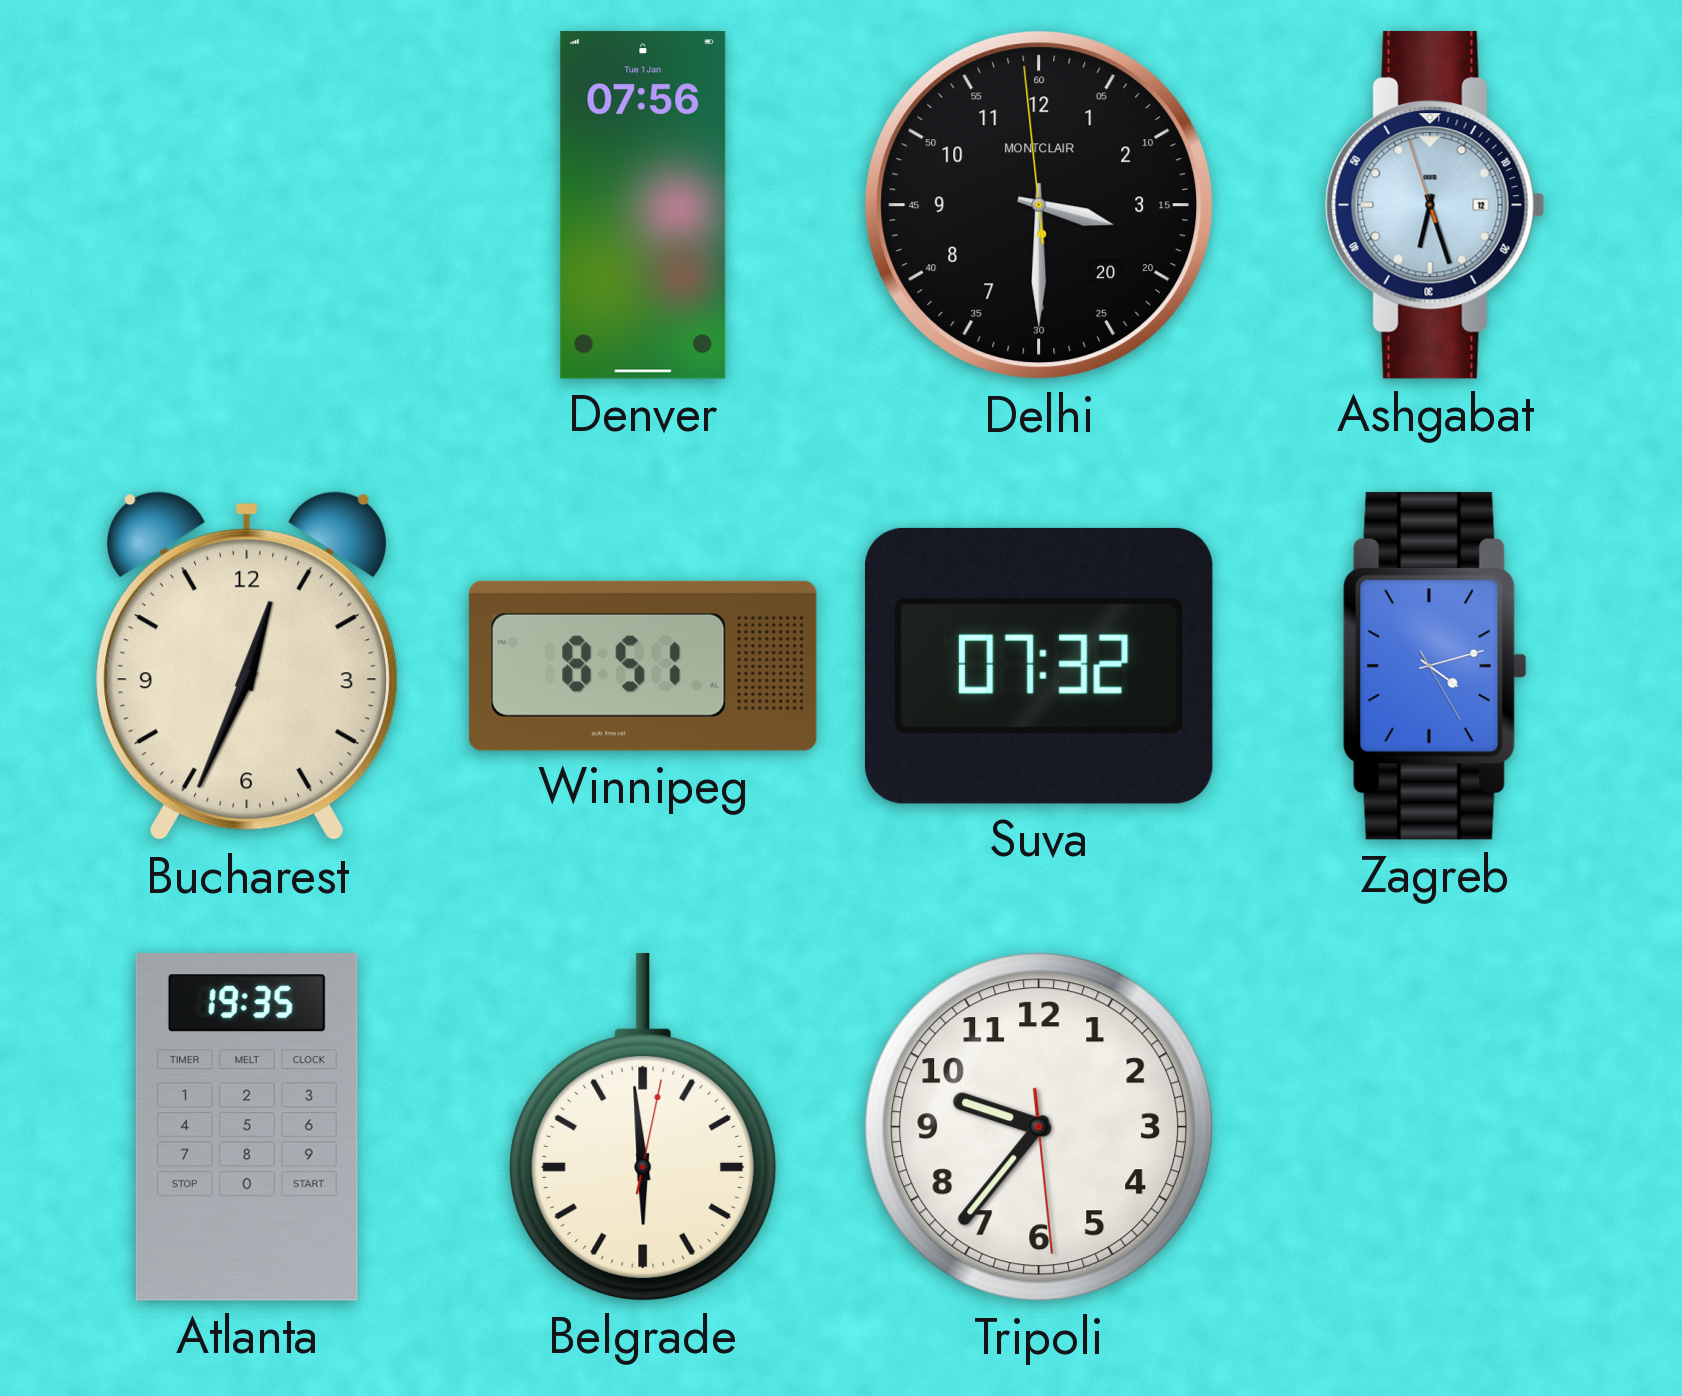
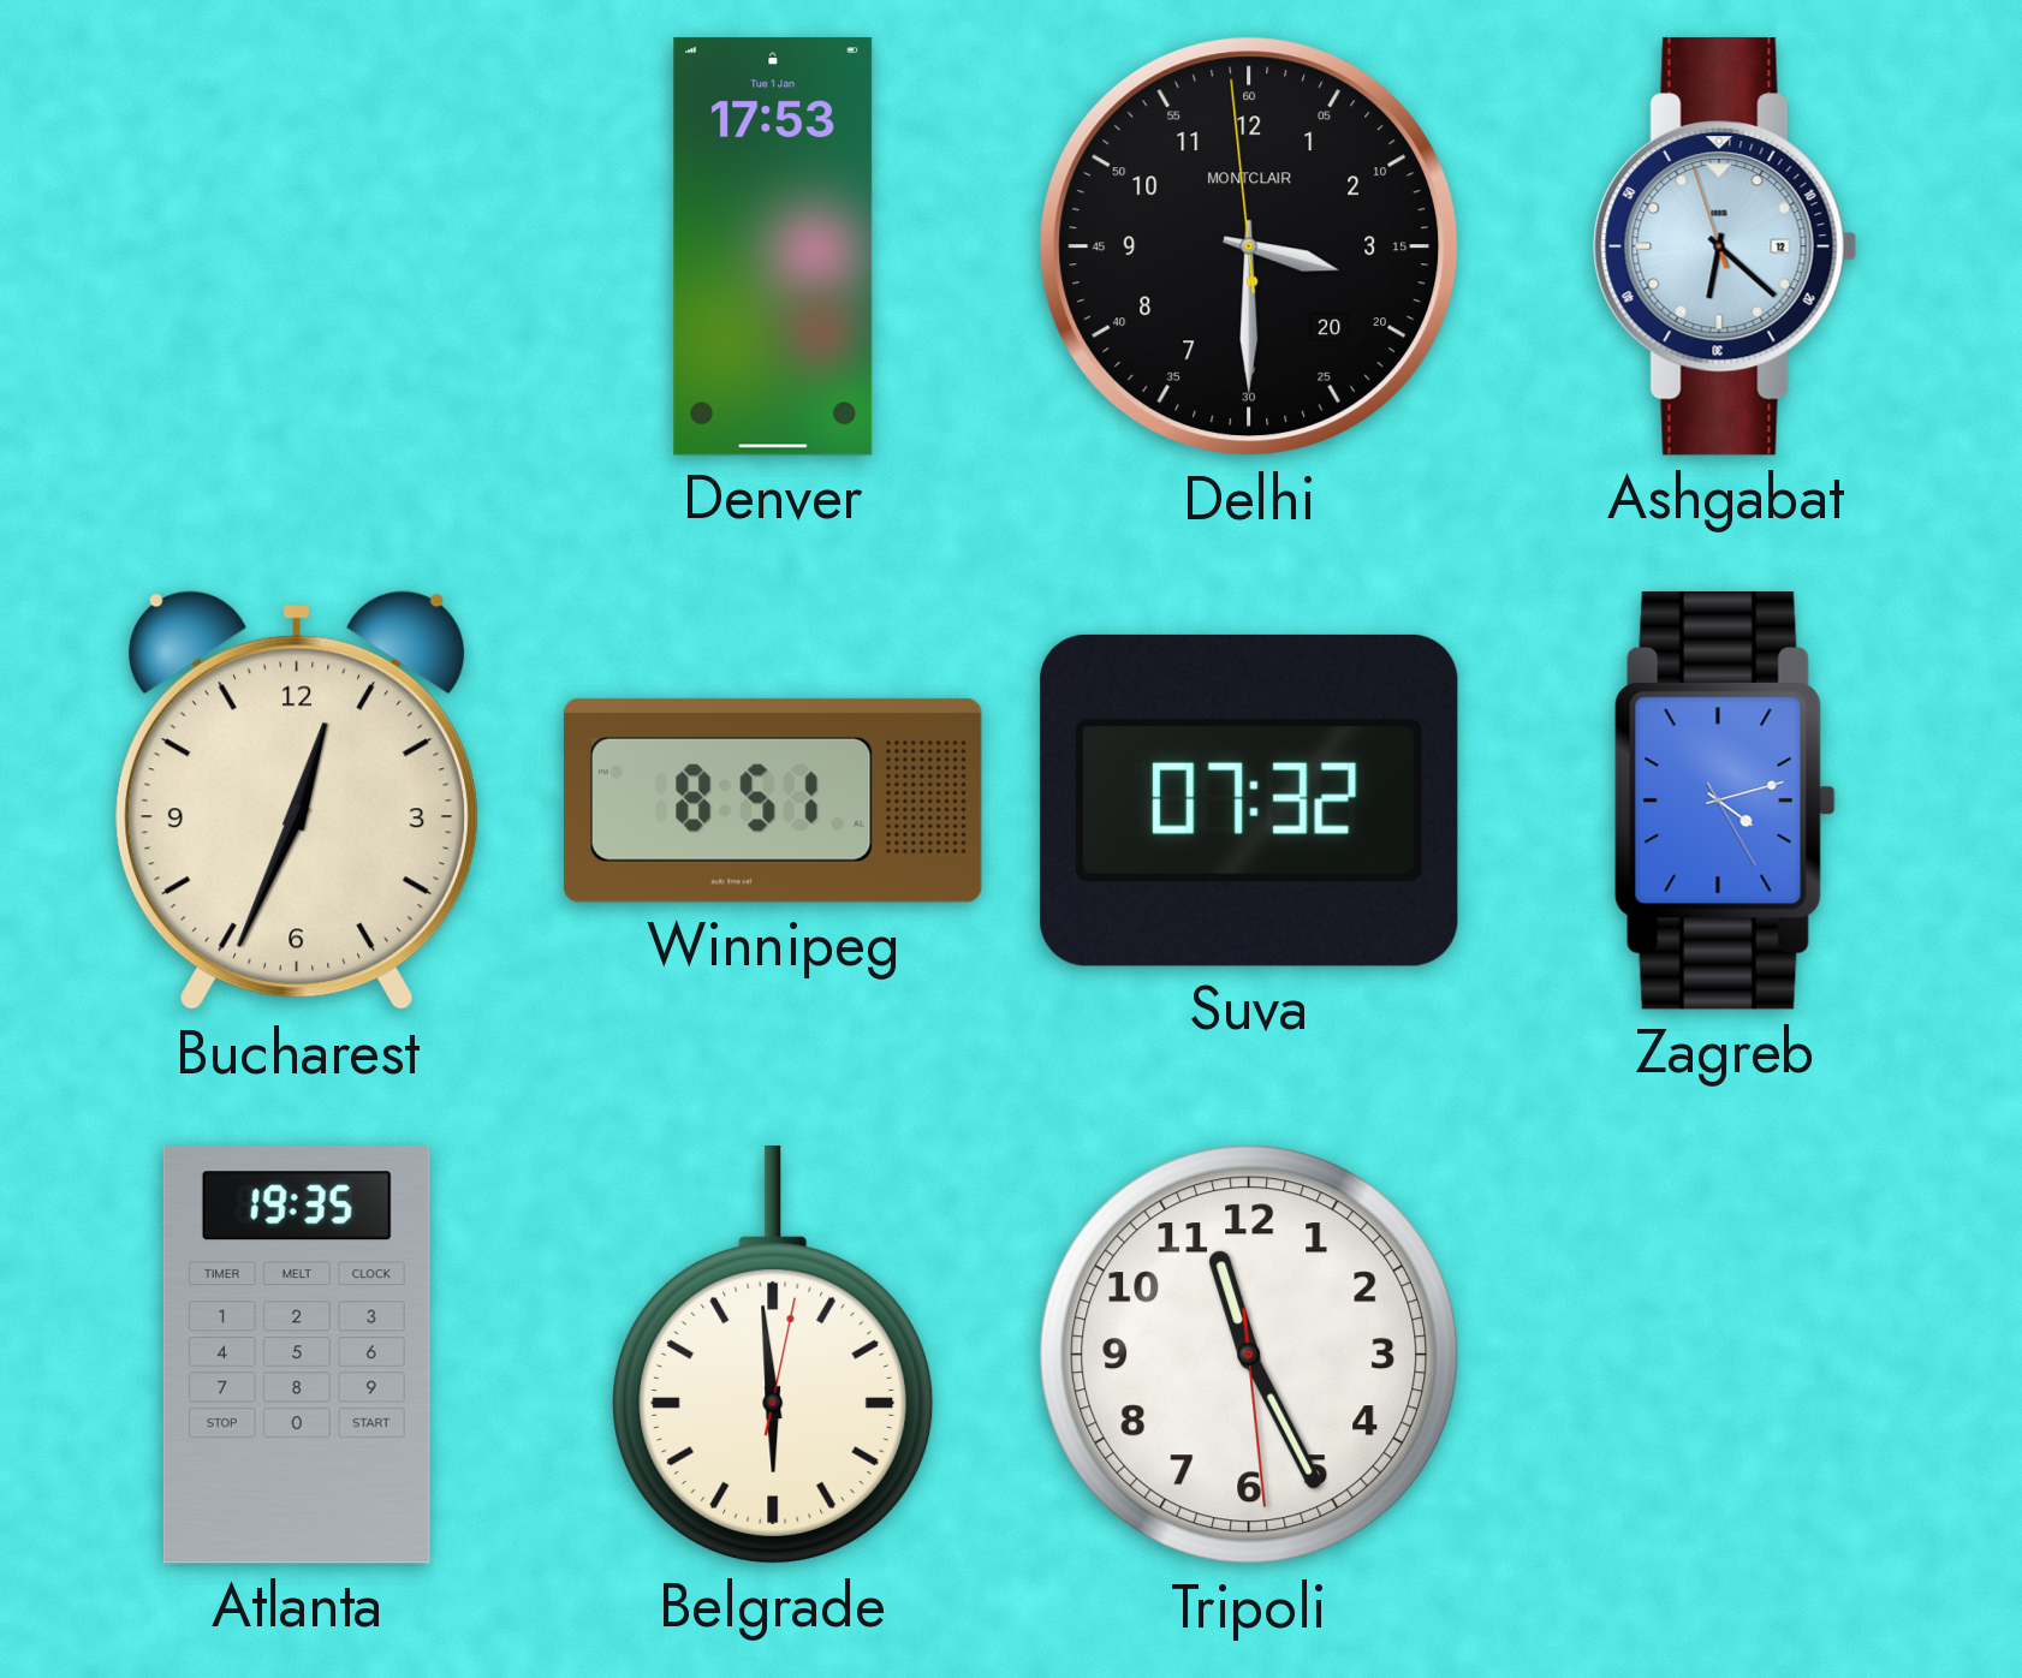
Denver: 07:56 -> 17:53
Ashgabat: 6:26 -> 6:21
Tripoli: 9:36 -> 11:25
